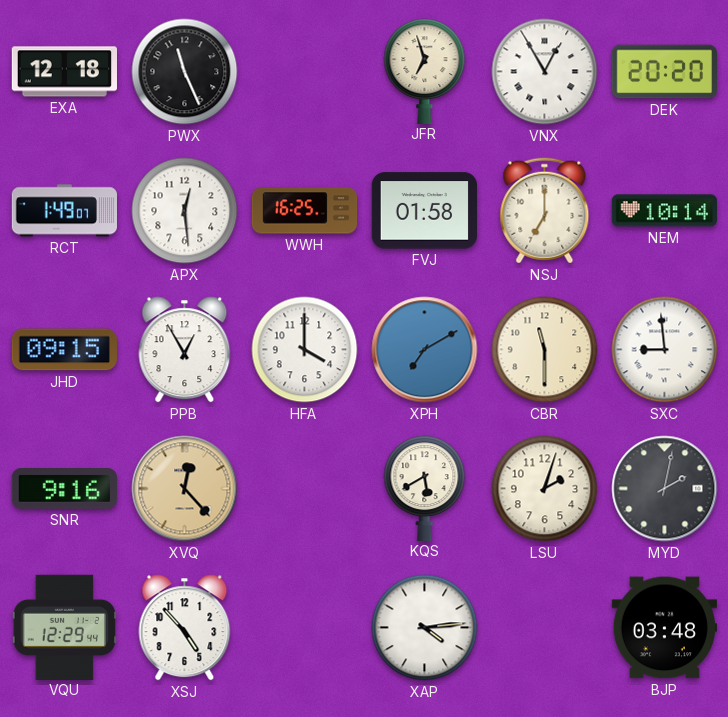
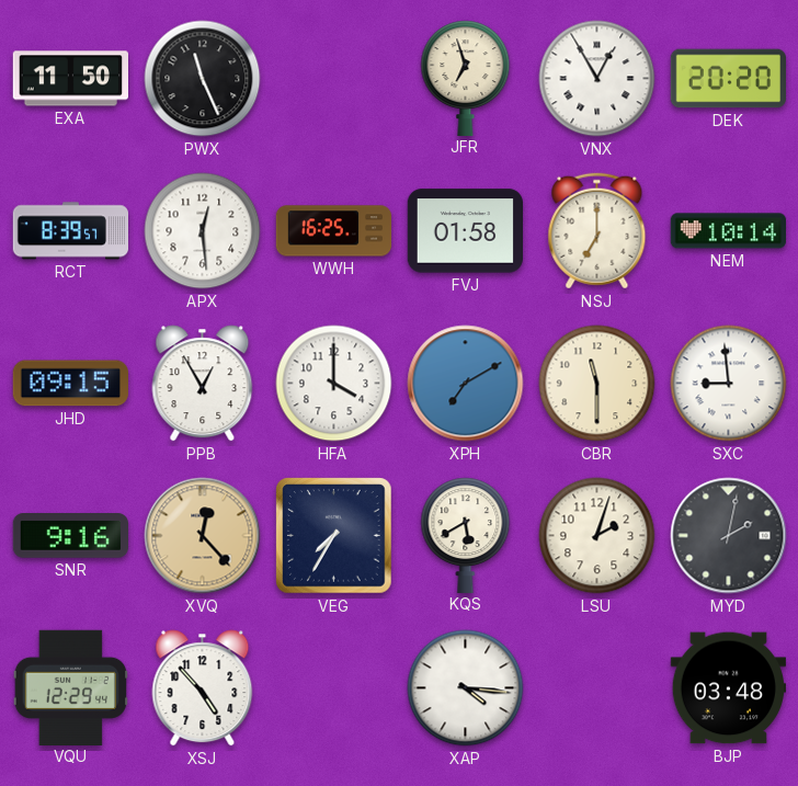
EXA: 12:18 -> 11:50
RCT: 1:49 -> 8:39
VEG: none -> 7:35
XAP: 4:14 -> 4:16
